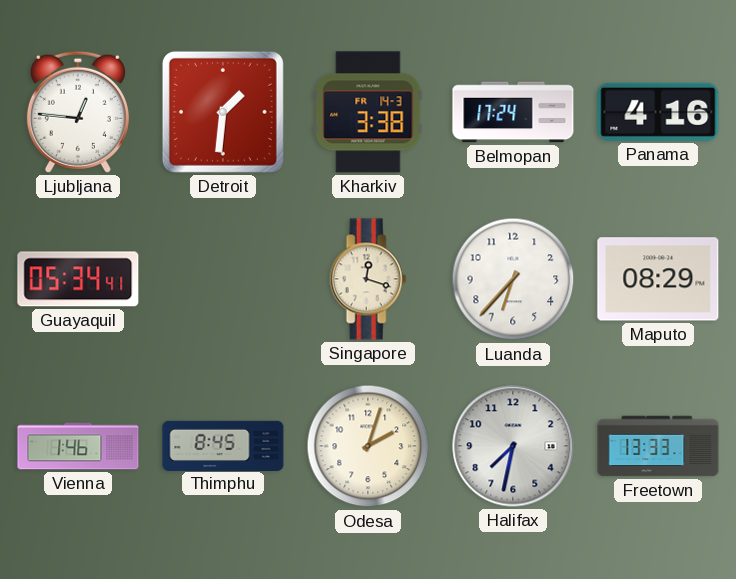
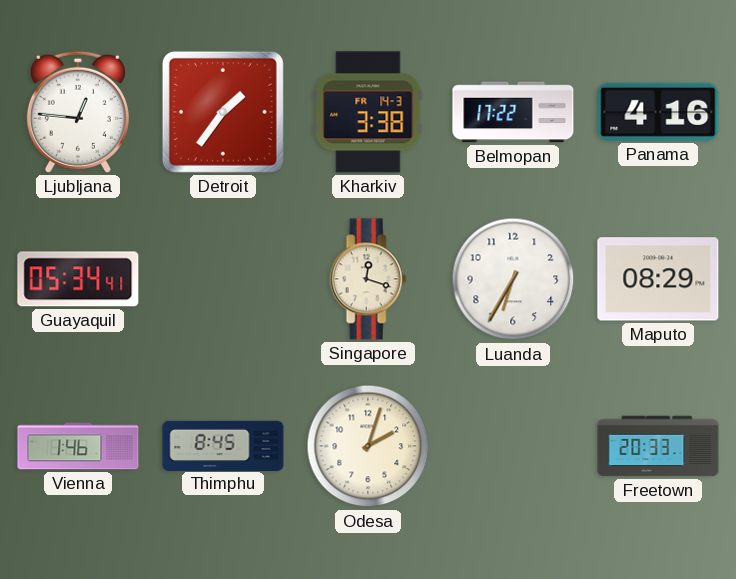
Detroit: 1:31 -> 1:36
Belmopan: 17:24 -> 17:22
Luanda: 6:37 -> 6:35
Halifax: 7:32 -> none
Freetown: 13:33 -> 20:33
